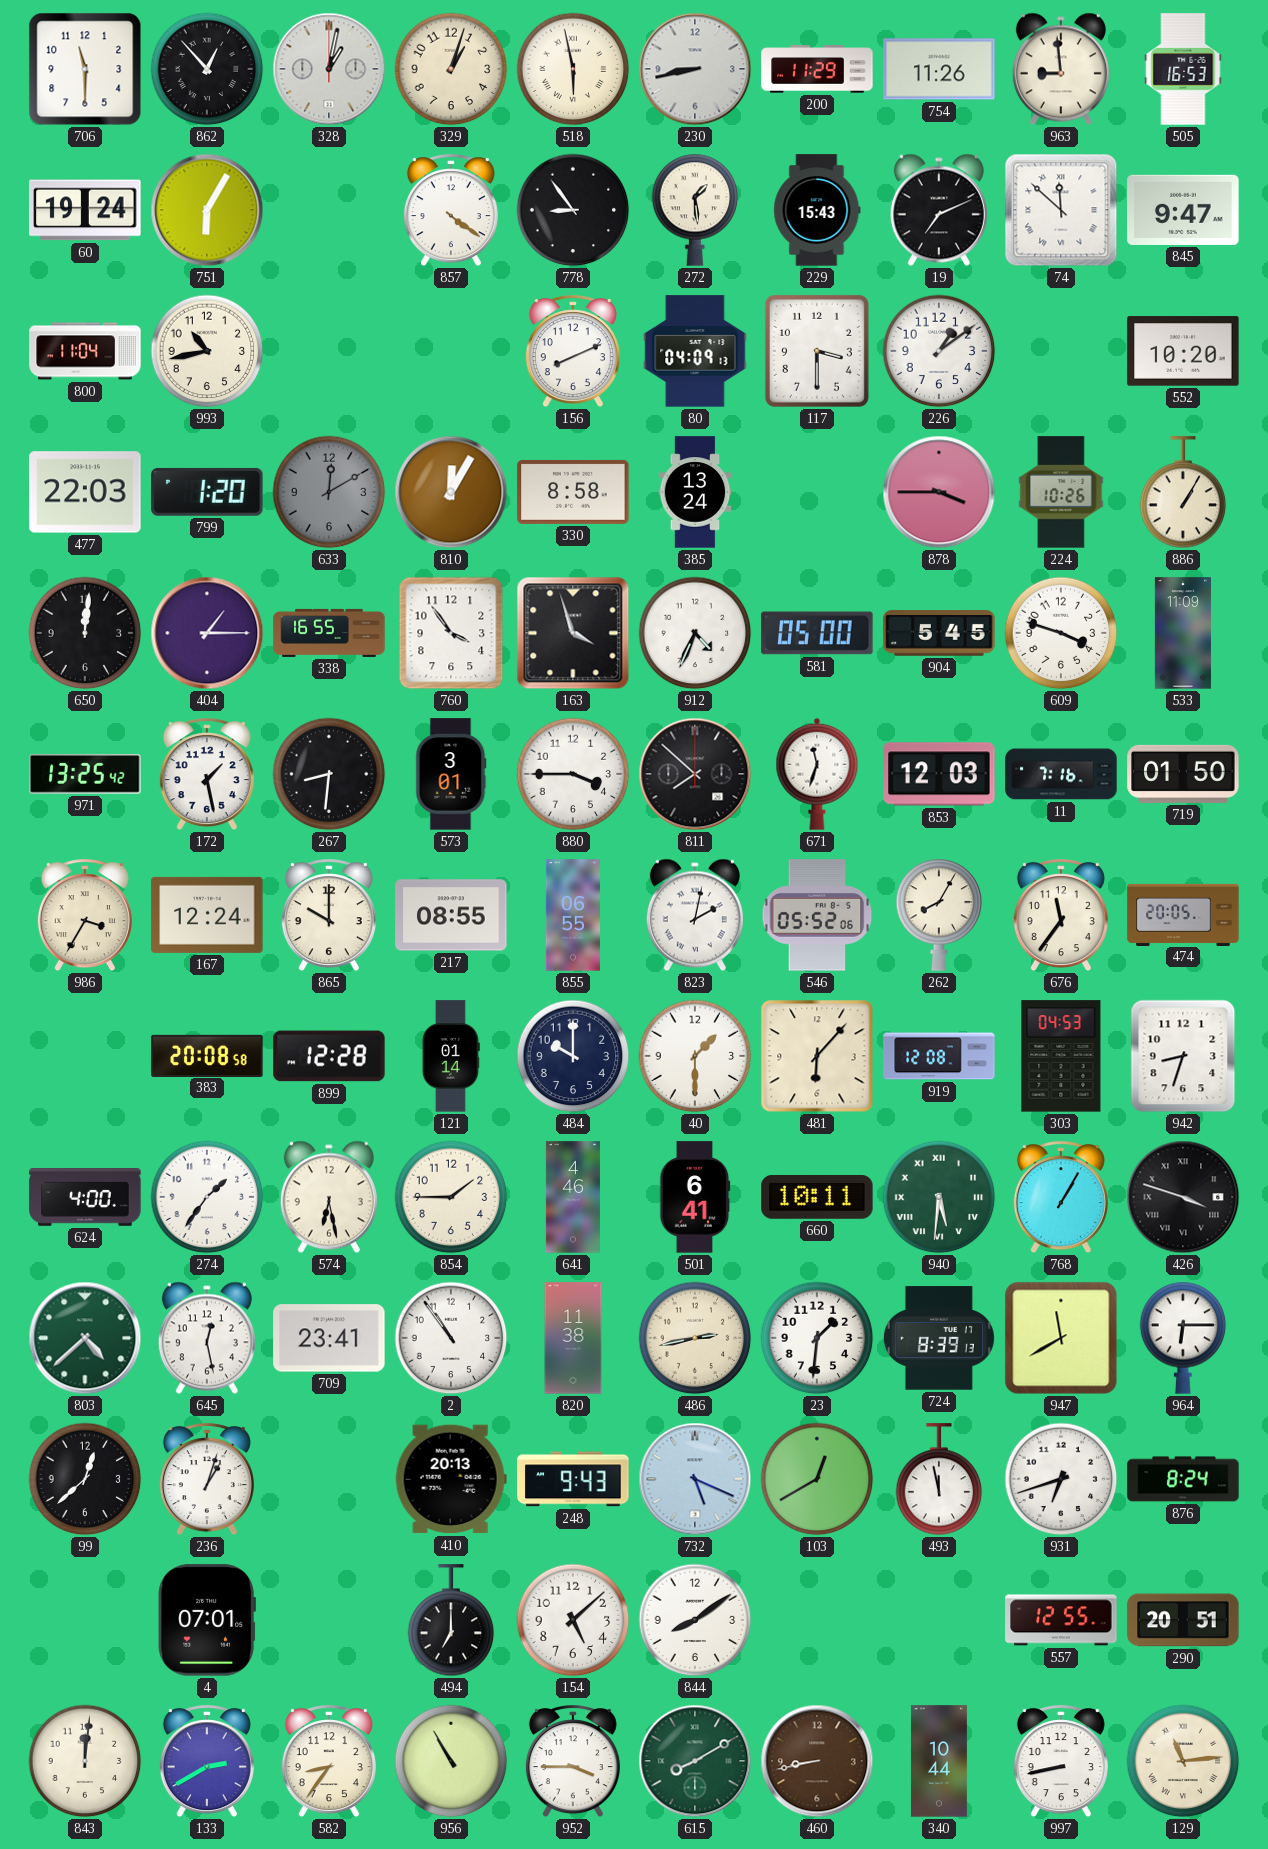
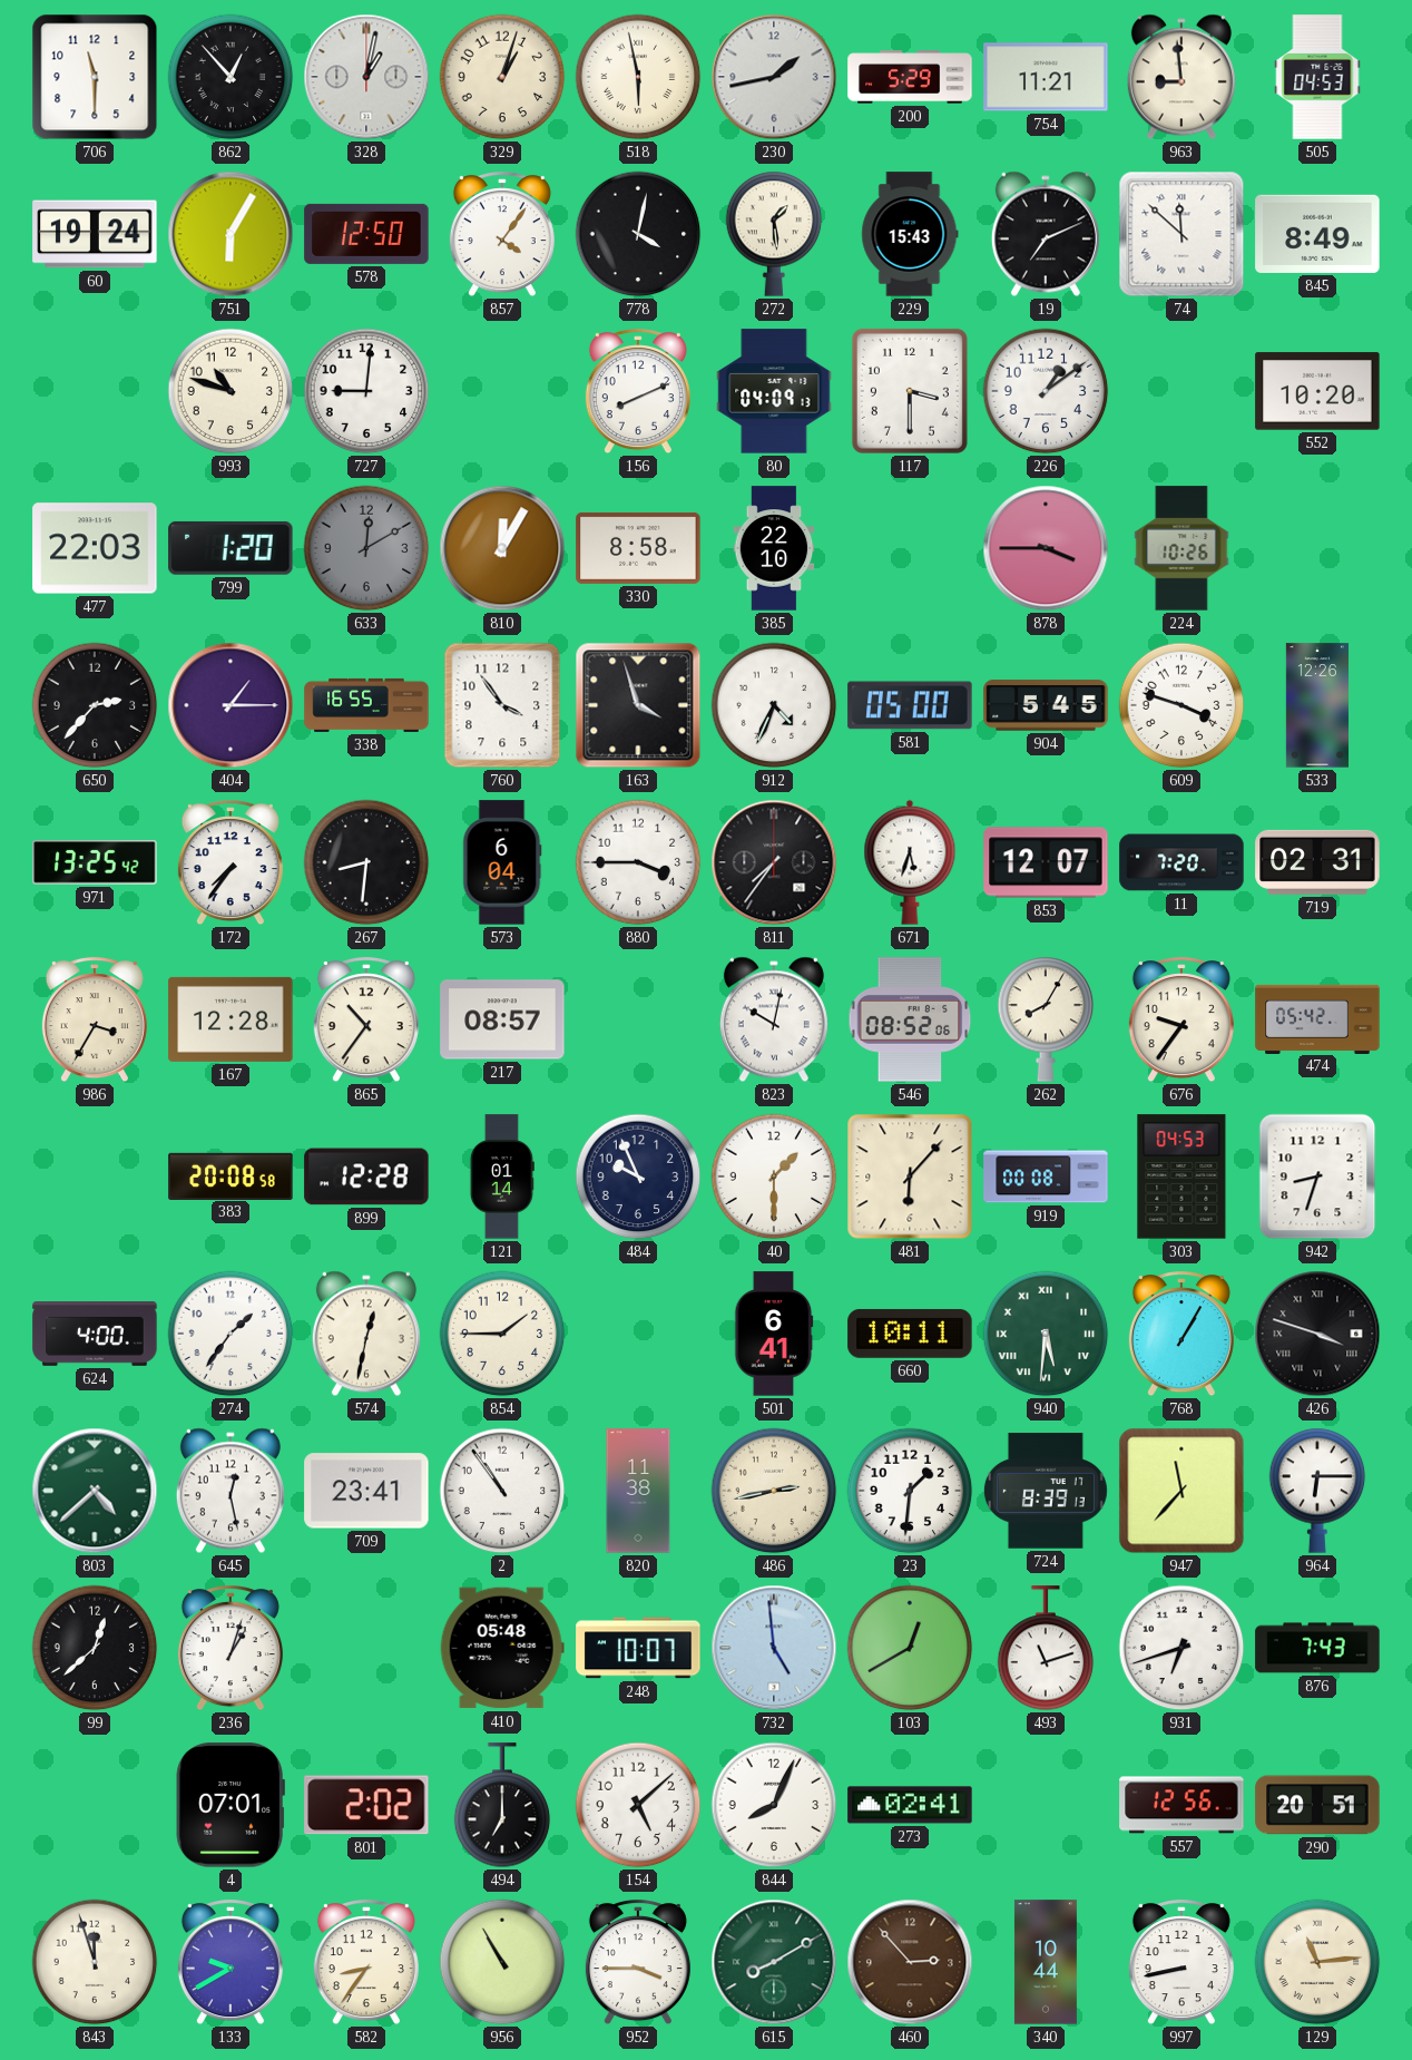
230: 8:43 -> 1:43
200: 11:29 -> 5:29
754: 11:26 -> 11:21
505: 16:53 -> 04:53
578: none -> 12:50
857: 4:21 -> 4:06
778: 8:54 -> 4:02
845: 9:47 -> 8:49
800: 11:04 -> none
993: 10:43 -> 10:48
727: none -> 9:01
385: 13:24 -> 22:10
886: 1:05 -> none
650: 12:01 -> 2:37
533: 11:09 -> 12:26
172: 1:28 -> 7:36
573: 3:01 -> 6:04
811: 7:52 -> 7:36
671: 11:33 -> 5:33
853: 12:03 -> 12:07
11: 7:16 -> 7:20
719: 01:50 -> 02:31
167: 12:24 -> 12:28
865: 10:00 -> 10:36
217: 08:55 -> 08:57
855: 06:55 -> none
823: 2:02 -> 10:02
546: 05:52 -> 08:52
676: 11:36 -> 9:36
474: 20:05 -> 05:42
484: 10:00 -> 9:56
919: 12:08 -> 00:08
574: 6:28 -> 12:32
641: 4:46 -> none
947: 11:40 -> 11:37
410: 20:13 -> 05:48
248: 9:43 -> 10:07
732: 5:19 -> 4:59
493: 11:58 -> 11:12
876: 8:24 -> 7:43
801: none -> 2:02
844: 8:09 -> 8:04
273: none -> 02:41
557: 12:55 -> 12:56
843: 12:01 -> 11:57
133: 2:40 -> 9:40
460: 8:43 -> 2:53
